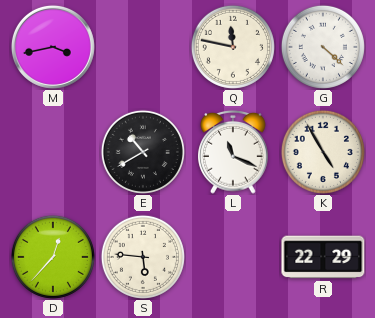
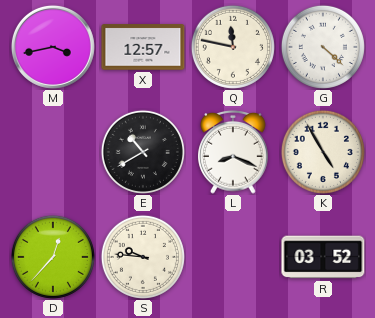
X: none -> 12:57
L: 11:19 -> 8:19
S: 5:46 -> 9:46
R: 22:29 -> 03:52
